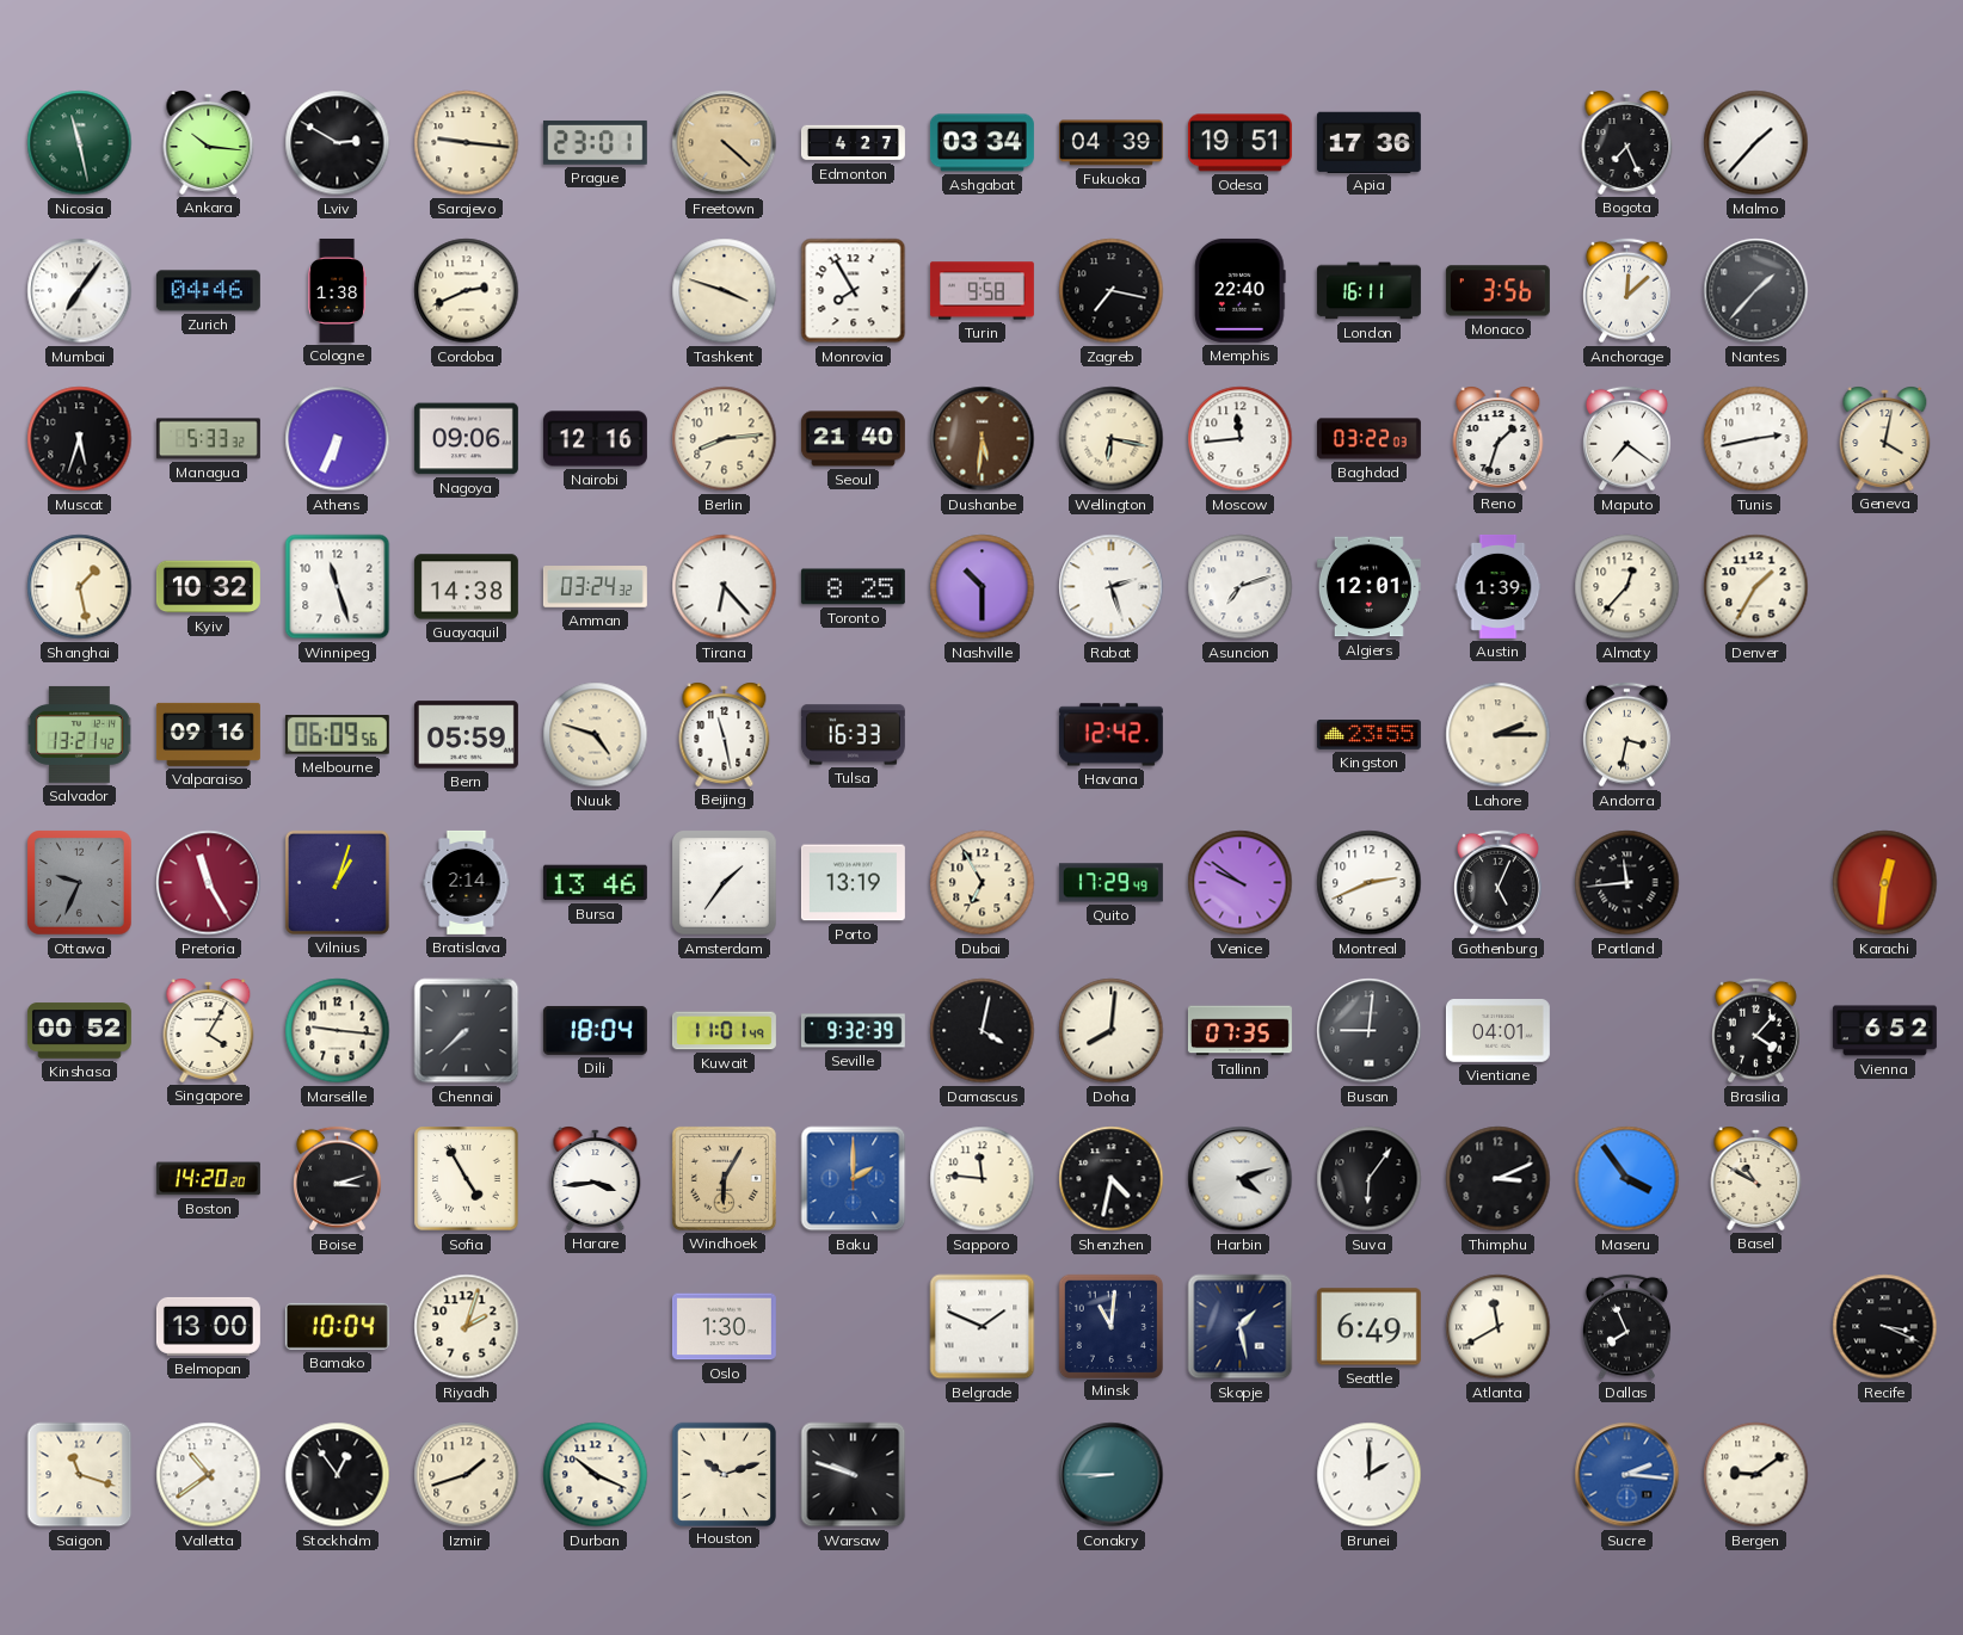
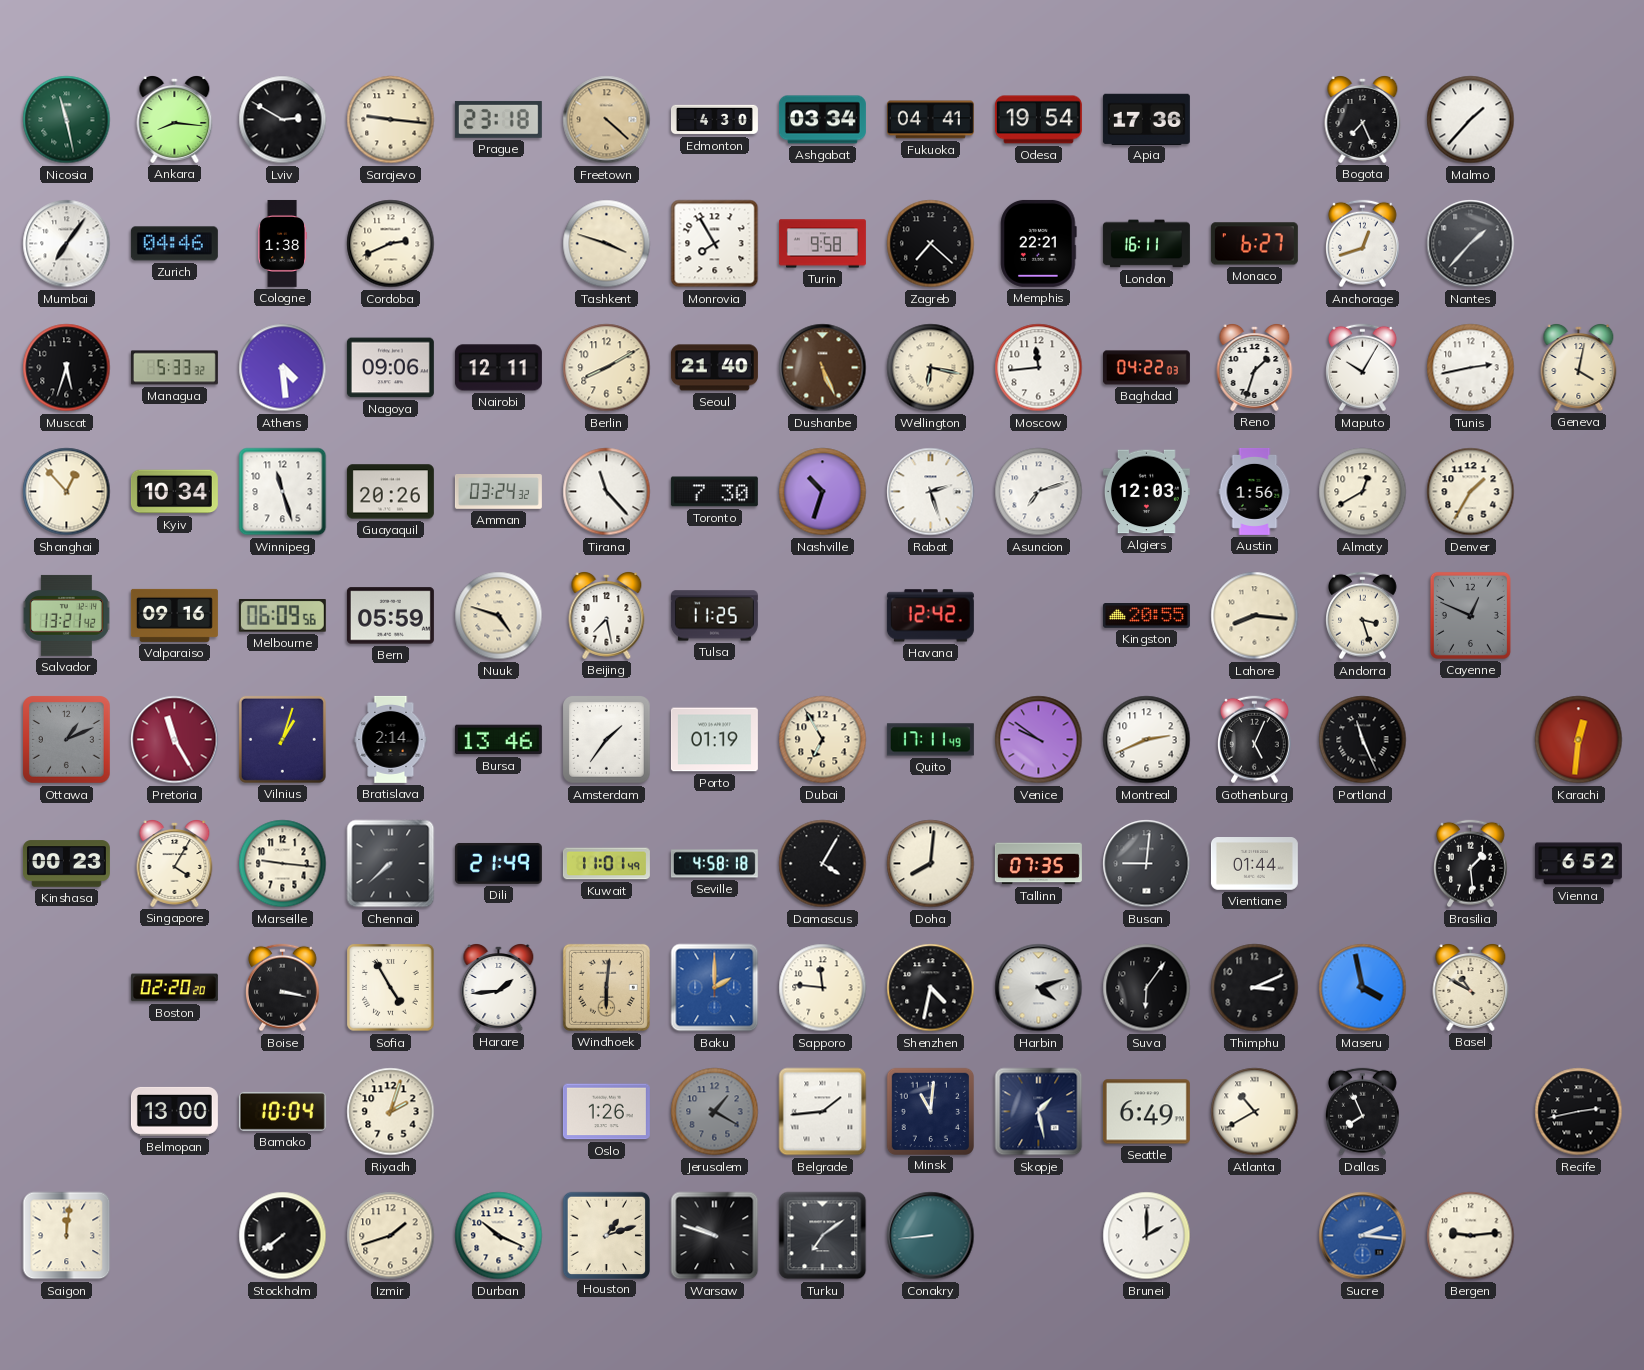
Ankara: 10:16 -> 8:16
Prague: 23:01 -> 23:18
Edmonton: 4:27 -> 4:30
Fukuoka: 04:39 -> 04:41
Odesa: 19:51 -> 19:54
Zagreb: 7:17 -> 7:22
Memphis: 22:40 -> 22:21
Monaco: 3:56 -> 6:27
Anchorage: 12:08 -> 12:42
Athens: 6:34 -> 4:29
Nairobi: 12:16 -> 12:11
Berlin: 8:14 -> 8:10
Dushanbe: 5:31 -> 5:26
Baghdad: 03:22 -> 04:22
Maputo: 7:21 -> 10:05
Shanghai: 1:28 -> 12:53
Kyiv: 10:32 -> 10:34
Guayaquil: 14:38 -> 20:26
Tirana: 6:23 -> 11:23
Toronto: 8:25 -> 7:30
Nashville: 10:30 -> 10:33
Algiers: 12:01 -> 12:03
Austin: 1:39 -> 1:56
Almaty: 12:37 -> 12:40
Beijing: 11:28 -> 7:28
Tulsa: 16:33 -> 11:25
Kingston: 23:55 -> 20:55
Lahore: 2:15 -> 8:16
Andorra: 3:32 -> 3:27
Cayenne: none -> 12:49
Ottawa: 9:34 -> 1:11
Porto: 13:19 -> 01:19
Quito: 17:29 -> 17:11
Portland: 11:44 -> 11:26
Kinshasa: 00:52 -> 00:23
Dili: 18:04 -> 21:49
Seville: 9:32 -> 4:58
Damascus: 4:02 -> 4:05
Vientiane: 04:01 -> 01:44
Brasilia: 4:07 -> 1:29
Boston: 14:20 -> 02:20
Boise: 3:12 -> 3:17
Harare: 3:44 -> 1:44
Windhoek: 6:05 -> 6:01
Maseru: 3:54 -> 3:58
Oslo: 1:30 -> 1:26
Jerusalem: none -> 1:20
Belgrade: 1:49 -> 1:44
Atlanta: 11:40 -> 10:40
Recife: 3:19 -> 2:43
Saigon: 11:18 -> 12:01
Valletta: 10:39 -> none
Stockholm: 12:54 -> 7:39
Houston: 10:12 -> 1:12
Turku: none -> 7:09
Conakry: 8:45 -> 8:44
Bergen: 9:09 -> 9:14
